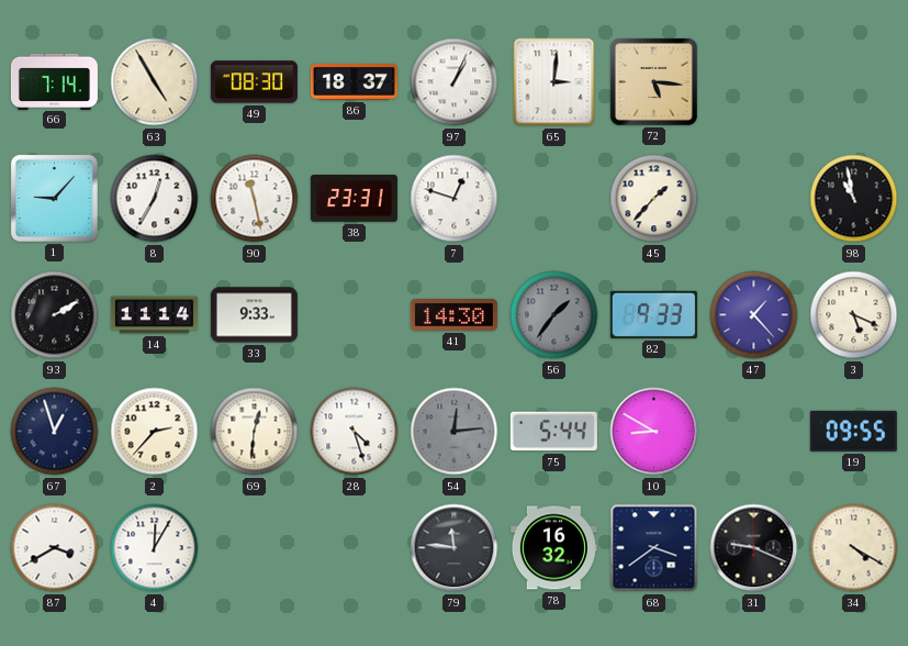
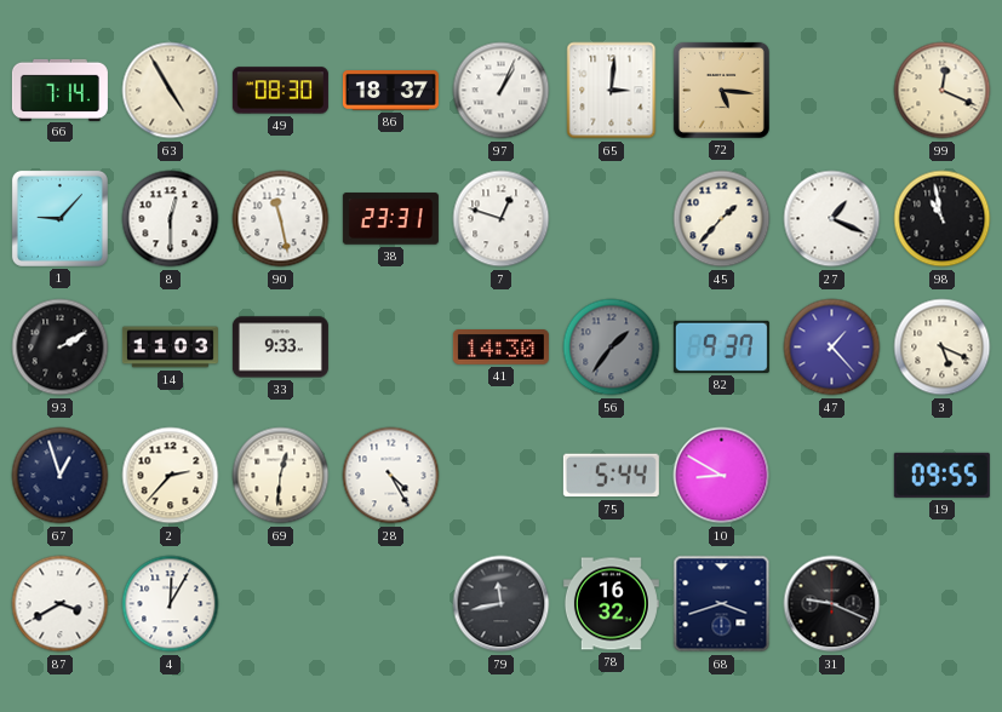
99: none -> 12:19
8: 12:35 -> 12:30
27: none -> 1:19
14: 11:14 -> 11:03
82: 9:33 -> 9:37
28: 4:27 -> 4:25
54: 12:14 -> none
79: 11:46 -> 11:43
68: 3:39 -> 3:42
34: 4:20 -> none
